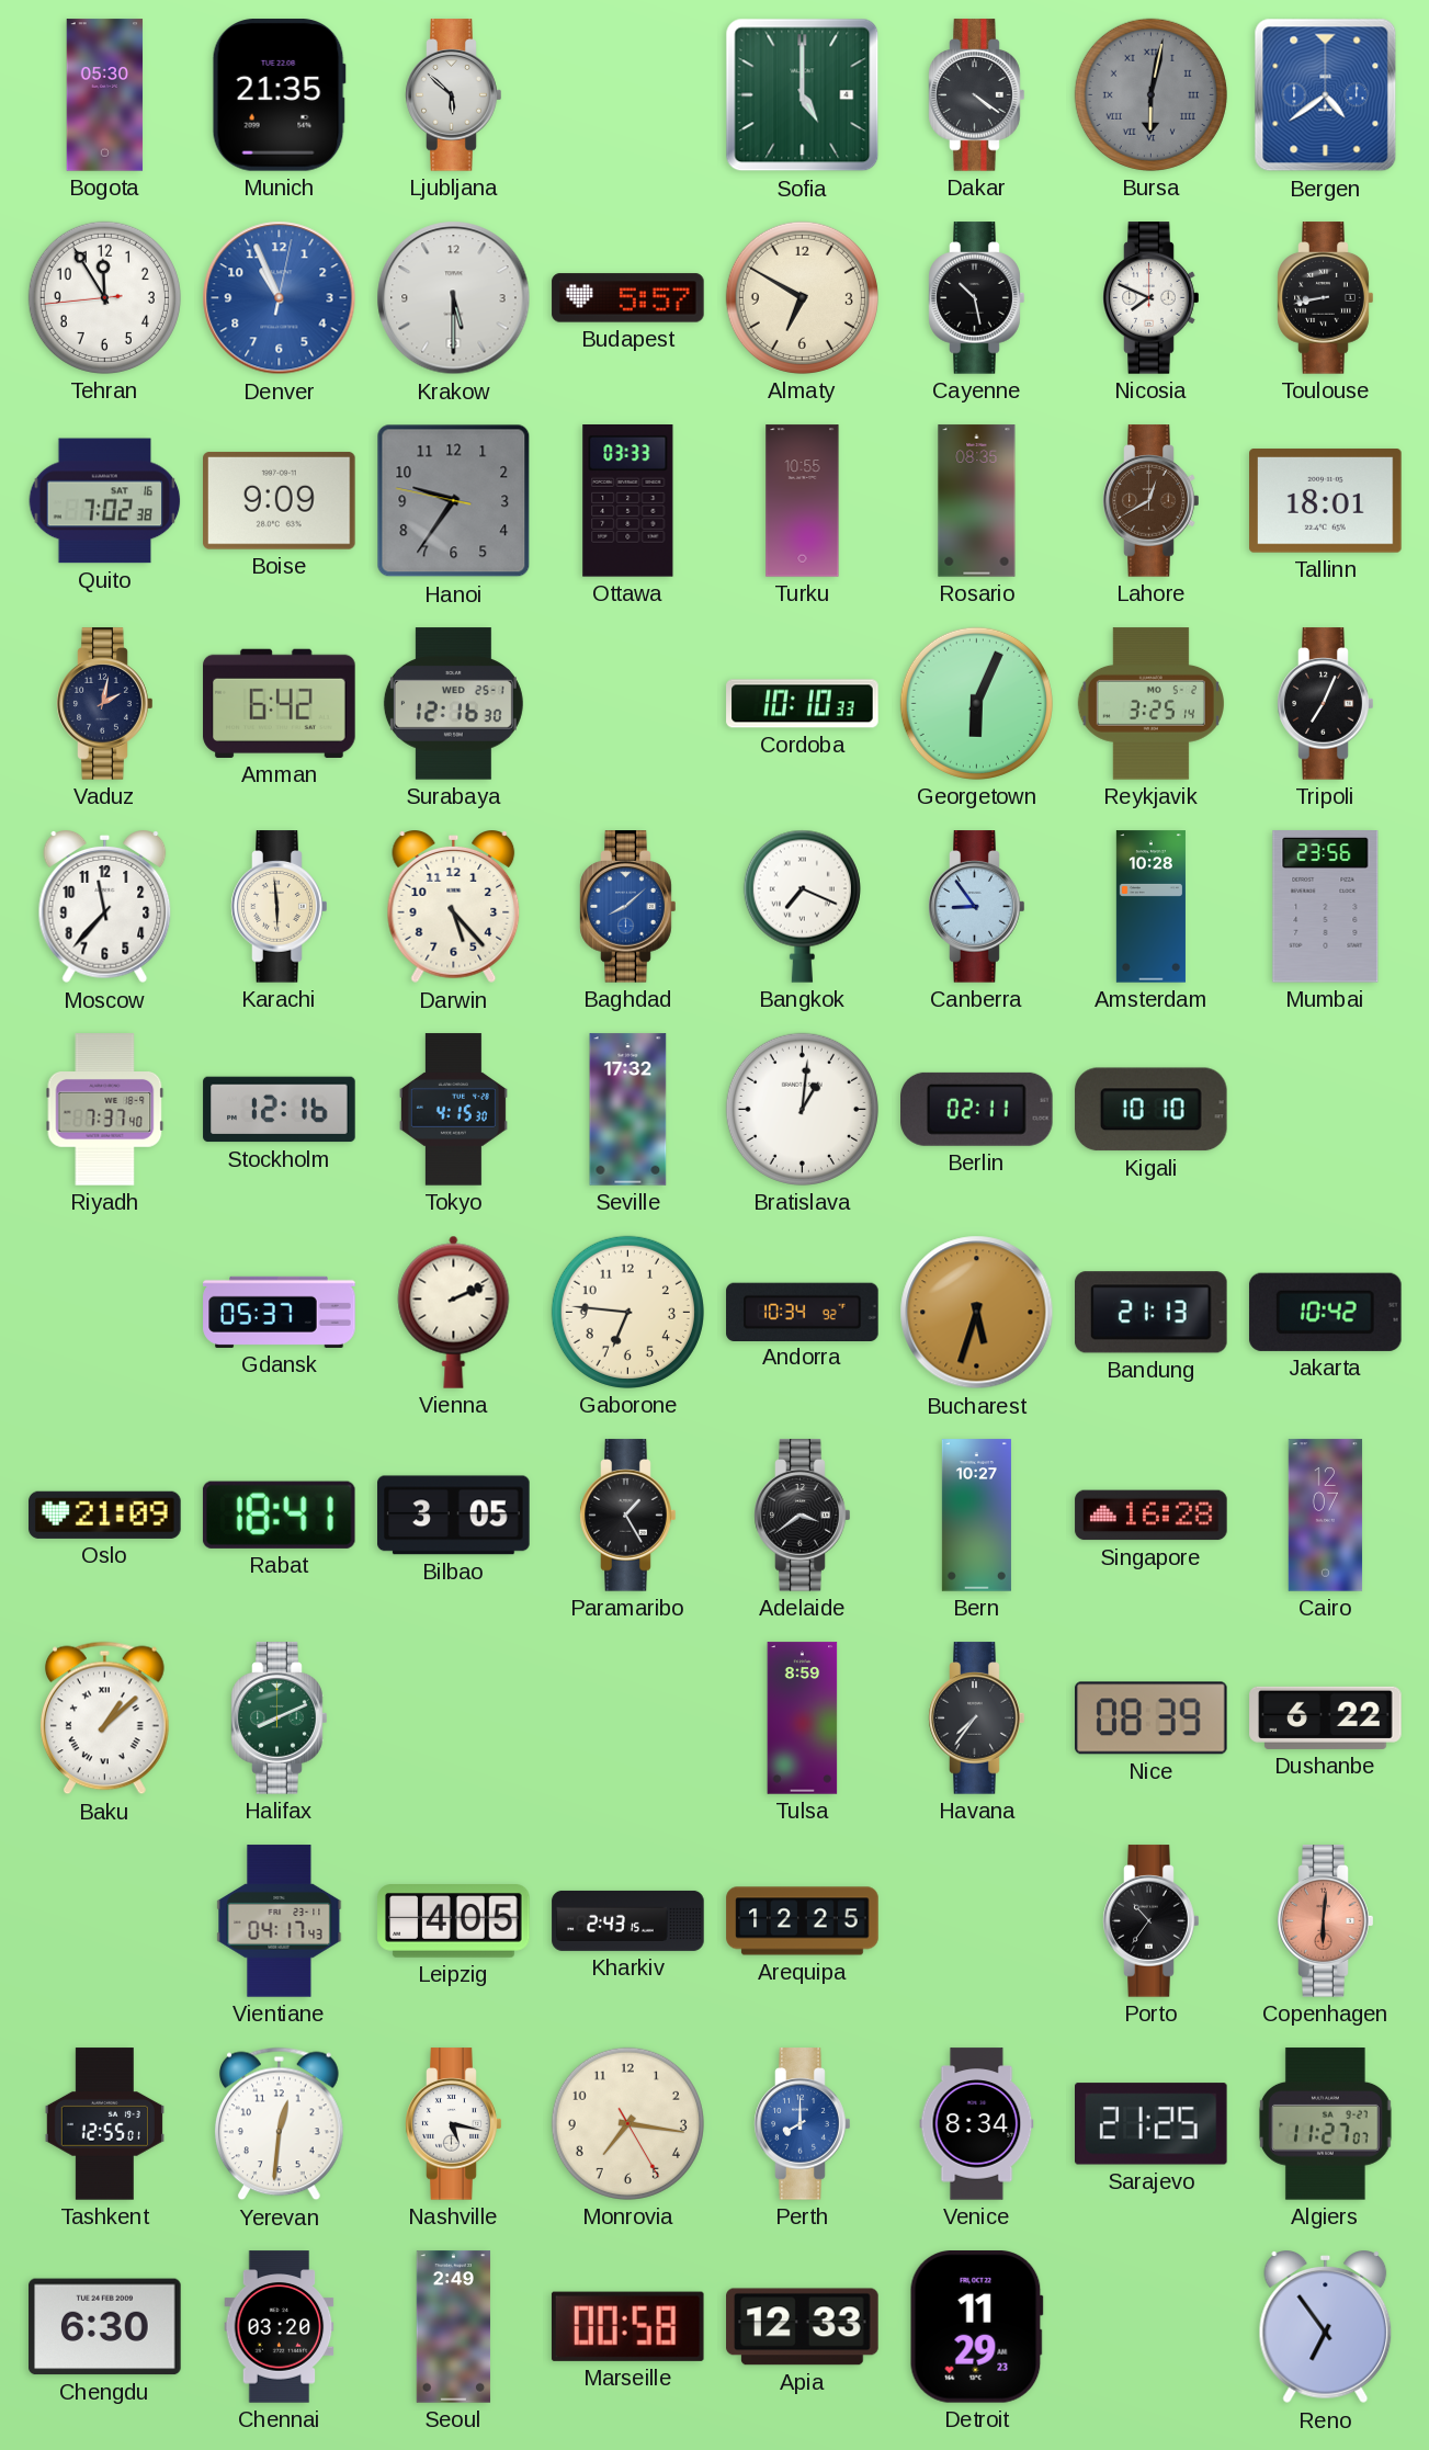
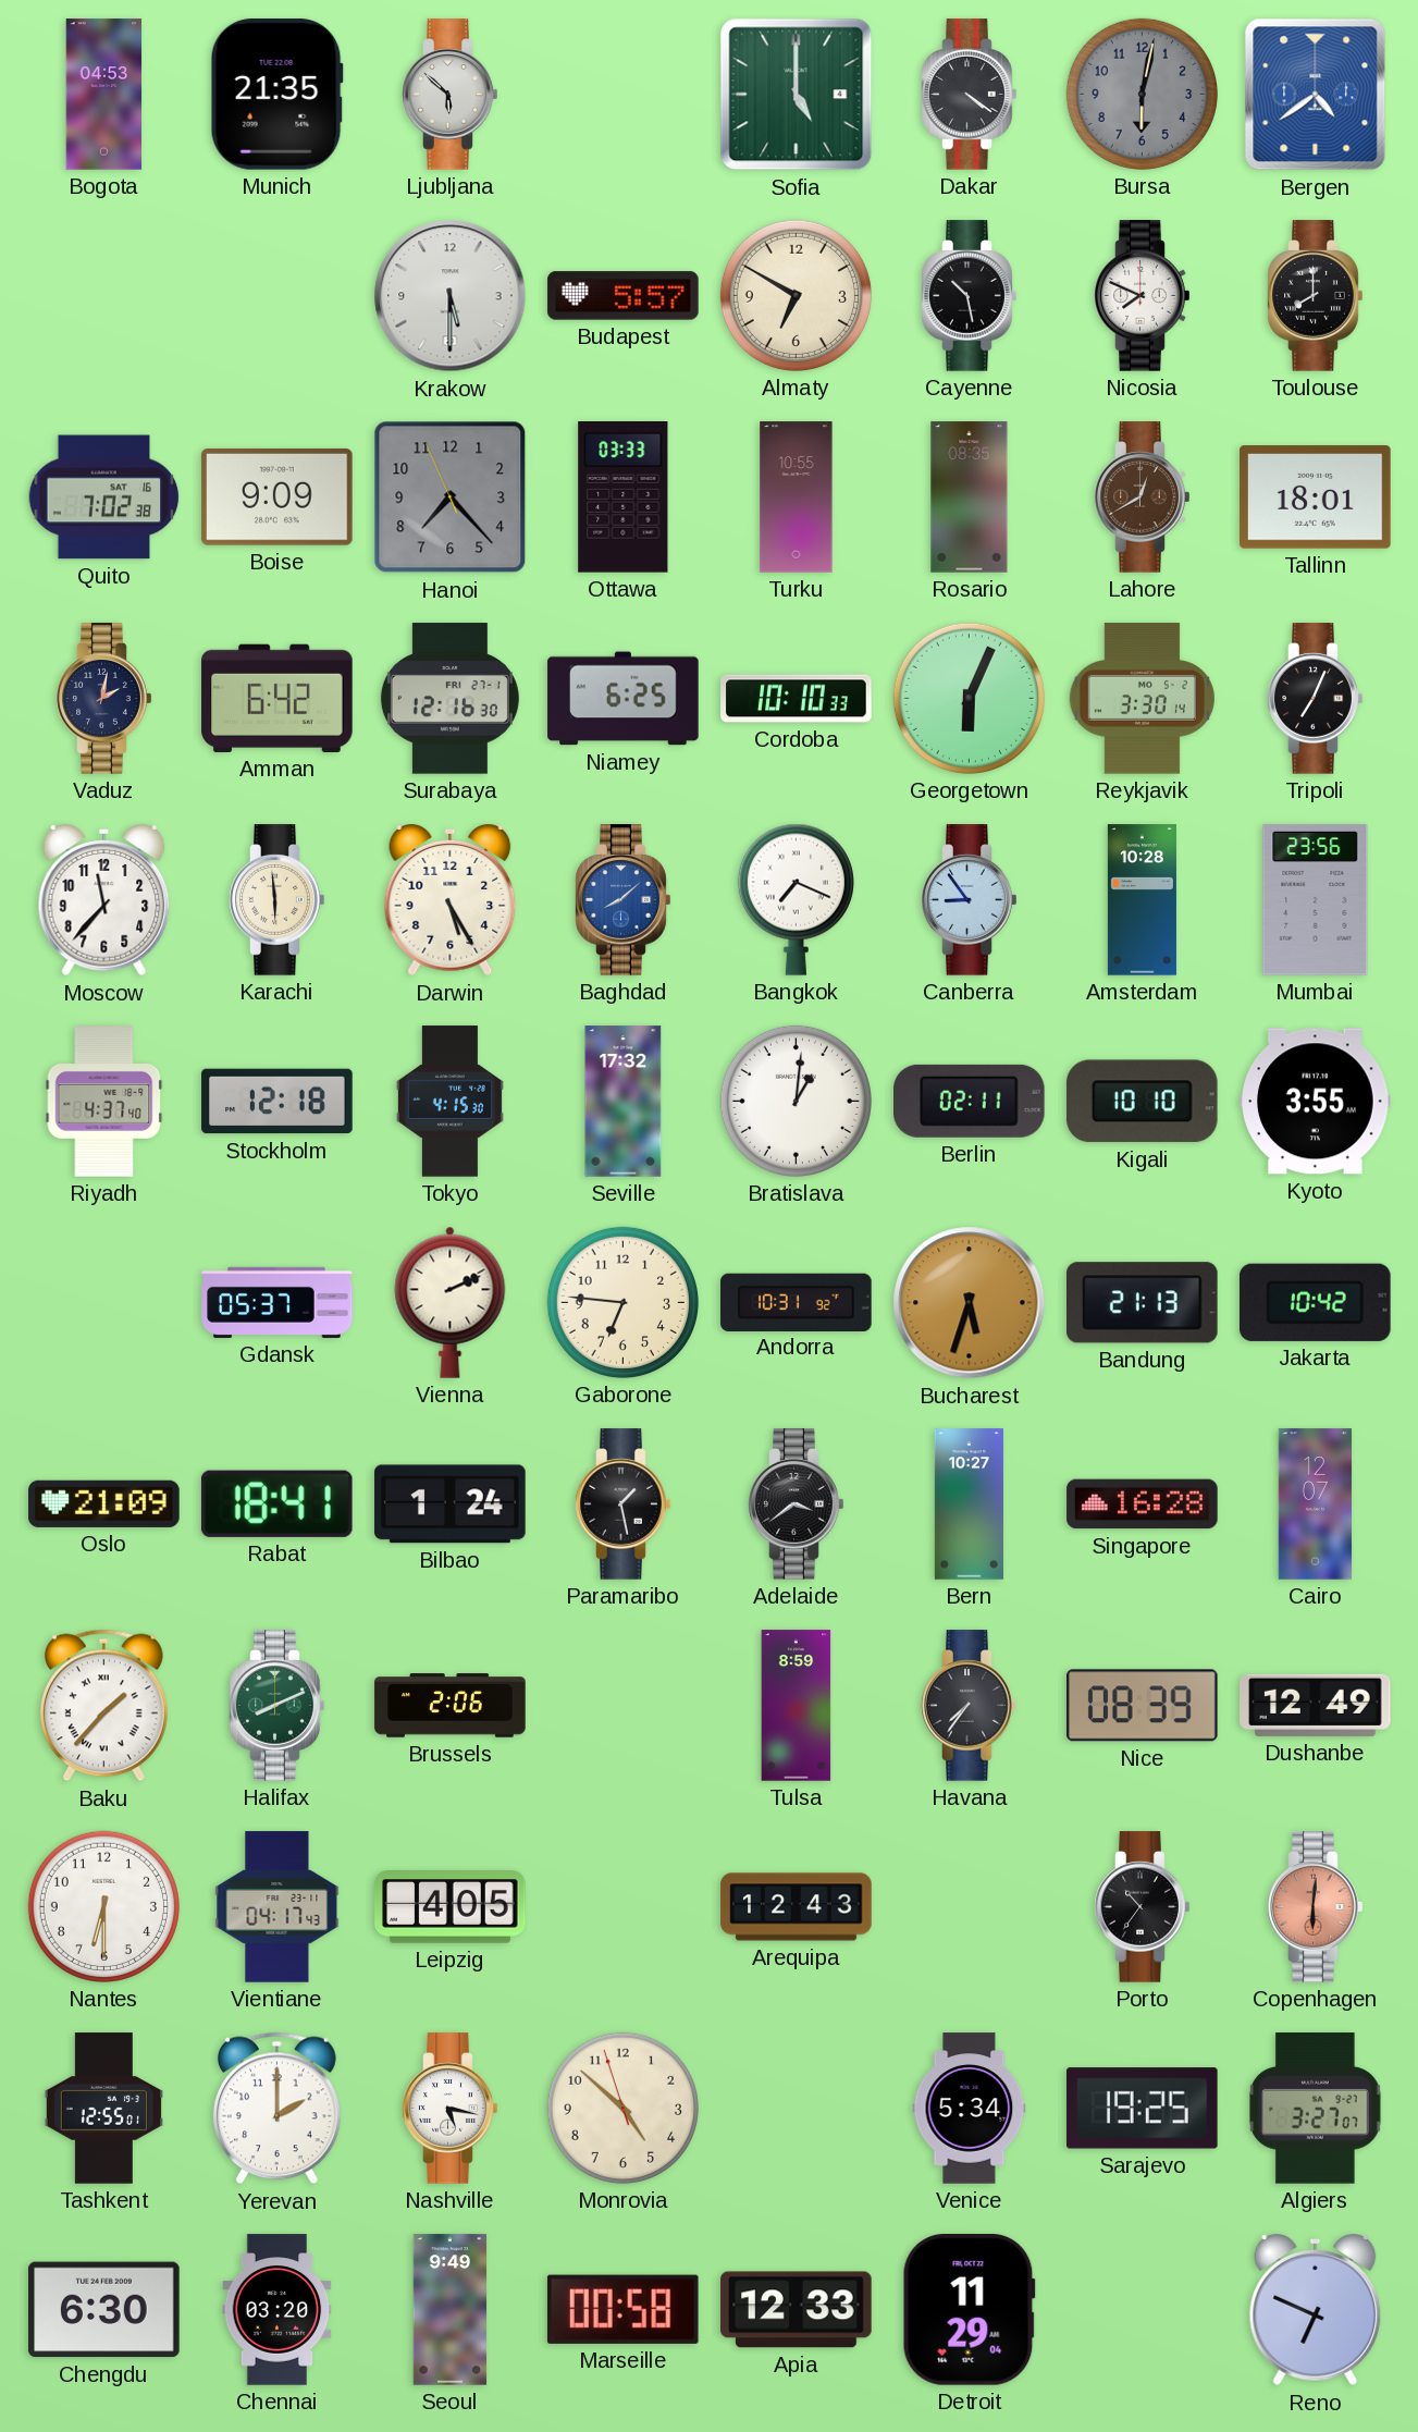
Bogota: 05:30 -> 04:53
Bursa numerals: Roman -> Arabic
Tehran: 11:54 -> none
Denver: 10:56 -> none
Toulouse: 8:43 -> 8:00
Hanoi: 9:35 -> 7:22
Surabaya date: WED 25-1 -> FRI 27-1
Niamey: none -> 6:25
Reykjavik: 3:25 -> 3:30
Darwin: 5:23 -> 5:25
Riyadh: 7:37 -> 4:37
Stockholm: 12:16 -> 12:18
Kyoto: none -> 3:55
Andorra: 10:34 -> 10:31
Bilbao: 3:05 -> 1:24
Paramaribo: 1:25 -> 1:28
Baku: 1:08 -> 1:37
Brussels: none -> 2:06
Dushanbe: 6:22 -> 12:49
Nantes: none -> 6:30
Kharkiv: 2:43 -> none
Arequipa: 12:25 -> 12:43
Yerevan: 12:31 -> 2:00
Monrovia: 7:16 -> 4:51
Perth: 8:00 -> none
Venice: 8:34 -> 5:34
Sarajevo: 21:25 -> 19:25
Algiers: 11:27 -> 3:27
Seoul: 2:49 -> 9:49
Detroit: 11:29:23 -> 11:29:04
Reno: 6:54 -> 6:49
